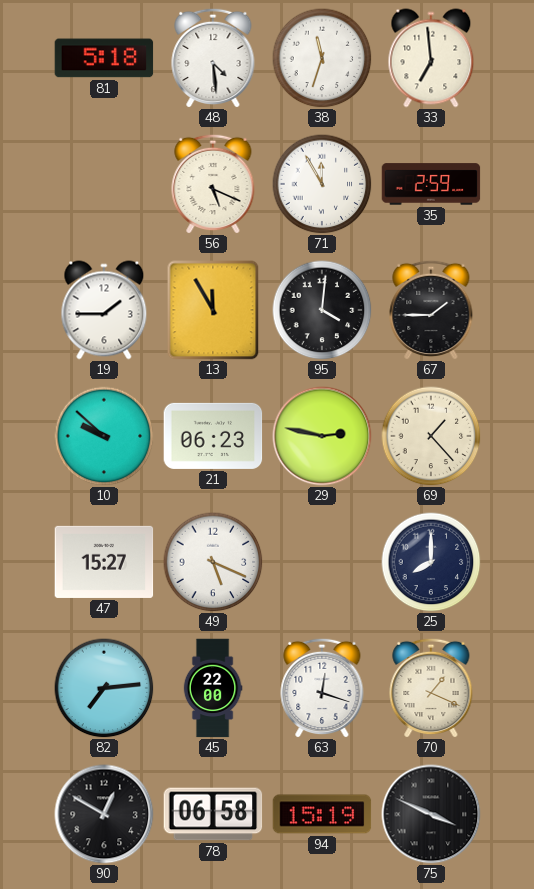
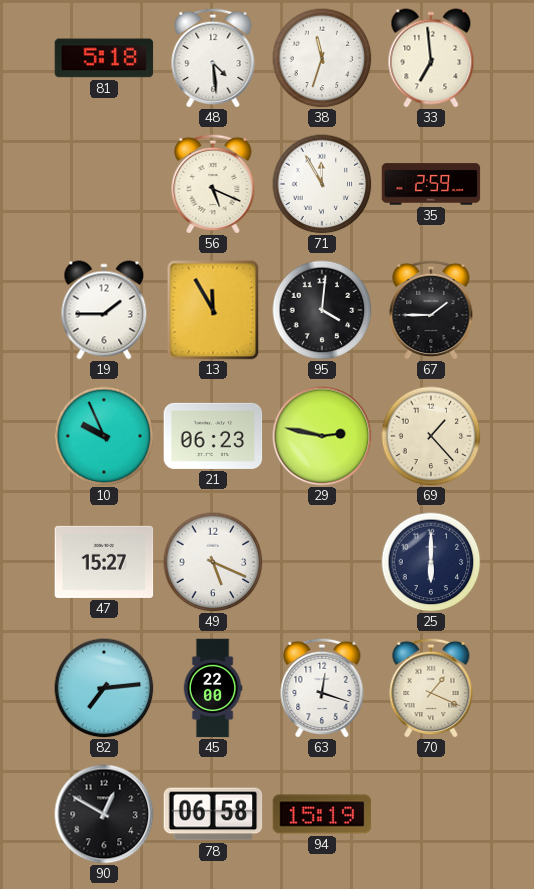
10: 9:52 -> 9:56
25: 8:00 -> 6:00
75: 3:49 -> none
